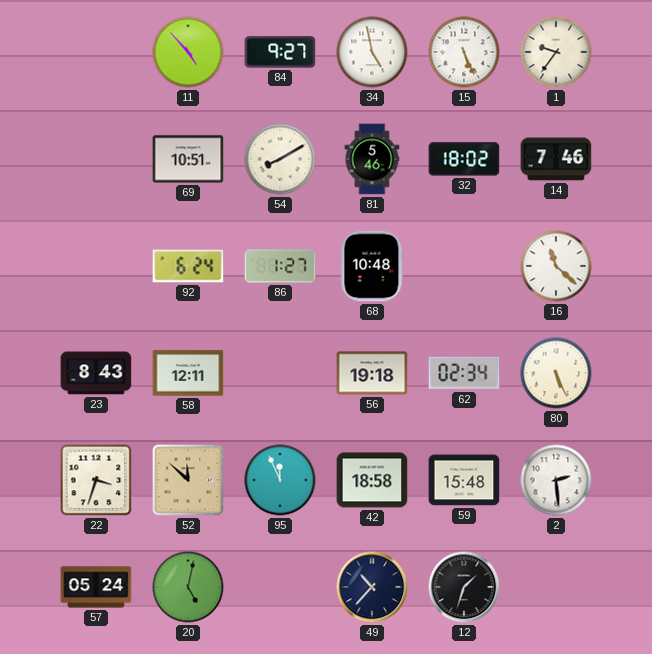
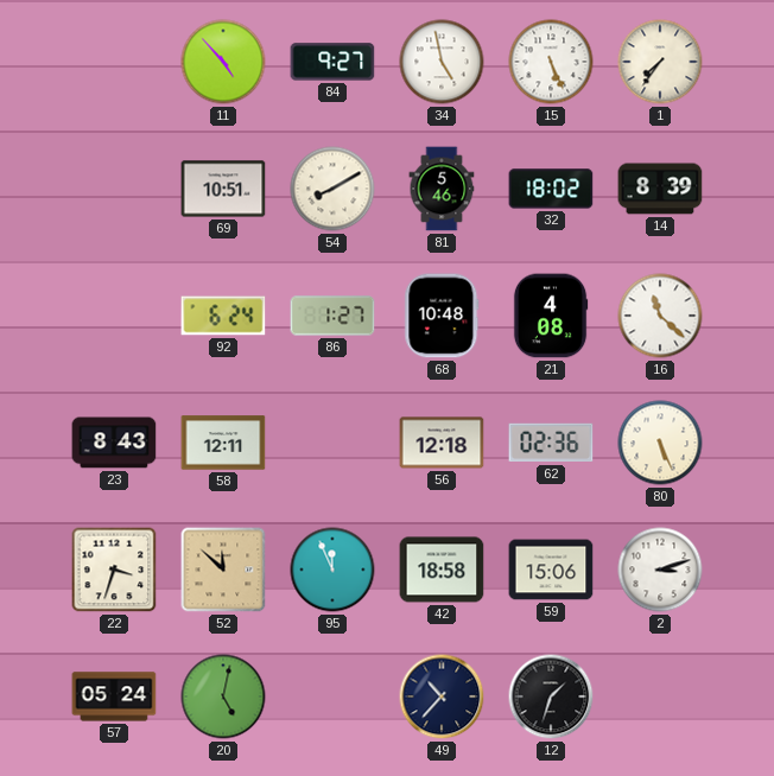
1: 9:36 -> 7:36
14: 7:46 -> 8:39
21: none -> 4:08
56: 19:18 -> 12:18
62: 02:34 -> 02:36
59: 15:48 -> 15:06
2: 2:29 -> 3:12
